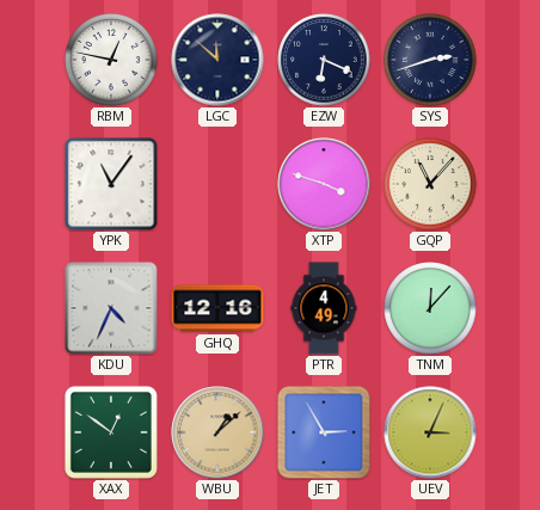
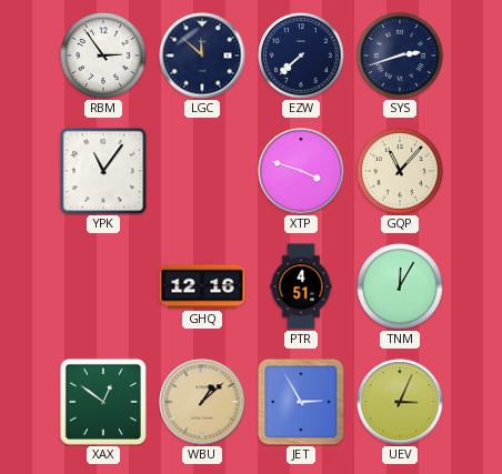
RBM: 12:47 -> 2:54
EZW: 6:19 -> 7:38
KDU: 4:34 -> none
PTR: 4:49 -> 4:51
TNM: 12:07 -> 12:05
